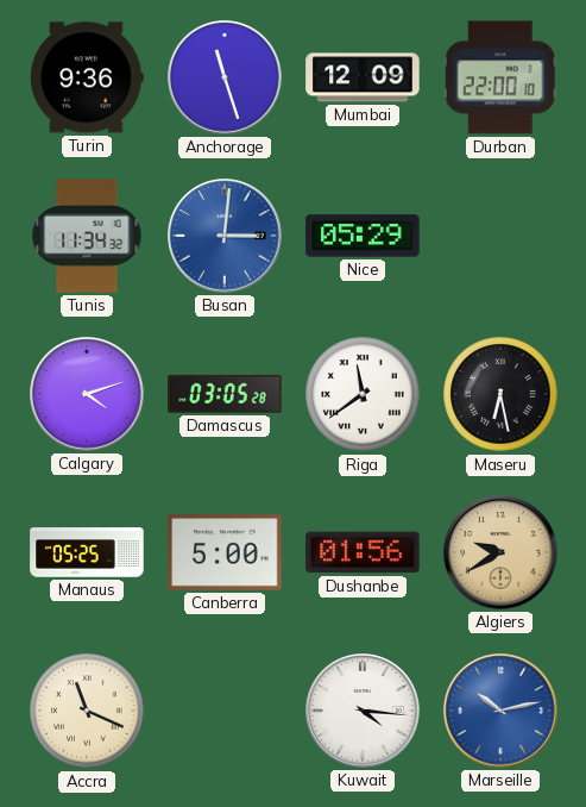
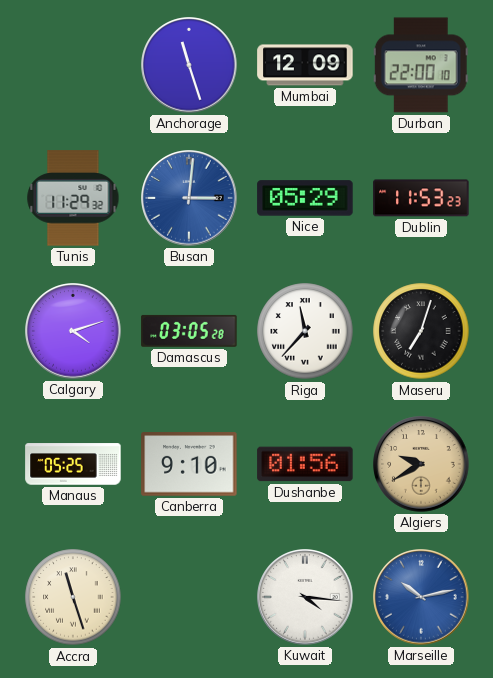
Turin: 9:36 -> none
Tunis: 11:34 -> 11:29
Dublin: none -> 11:53
Riga: 11:39 -> 11:37
Maseru: 6:28 -> 7:03
Canberra: 5:00 -> 9:10
Accra: 11:19 -> 11:27
